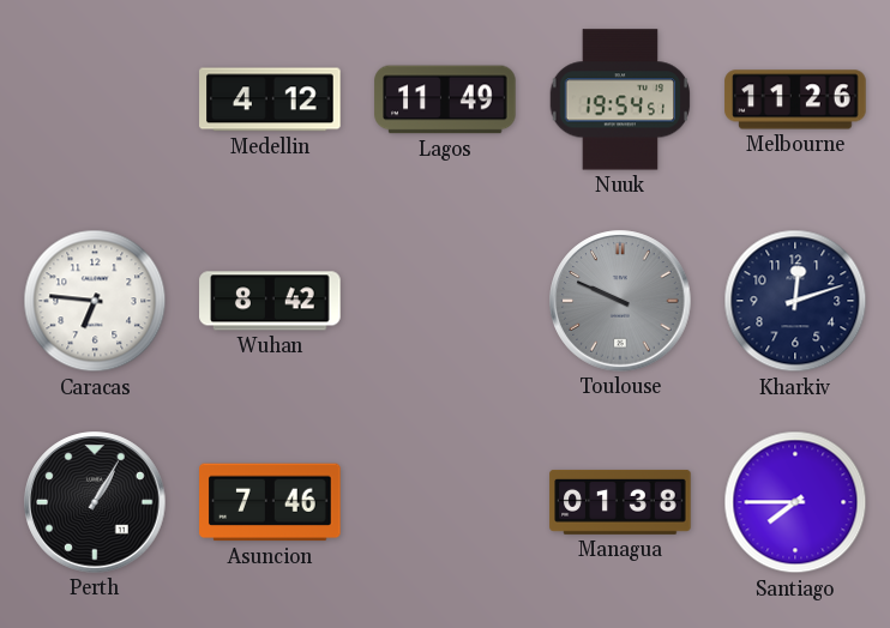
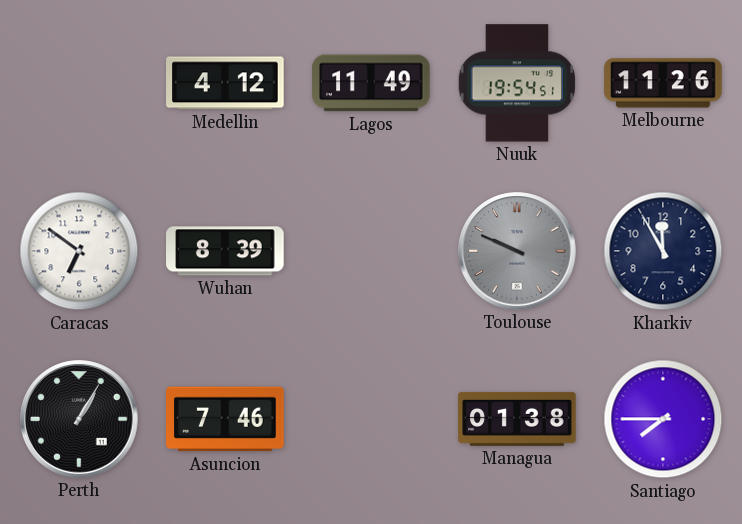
Caracas: 6:46 -> 6:51
Wuhan: 8:42 -> 8:39
Kharkiv: 12:12 -> 11:55
